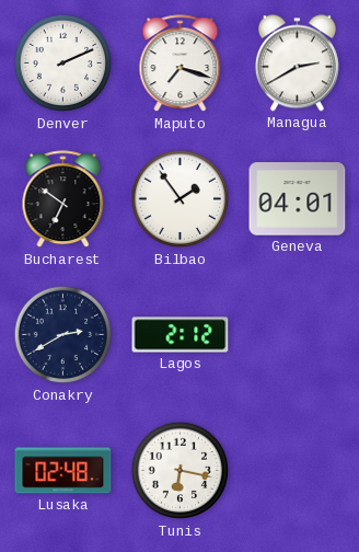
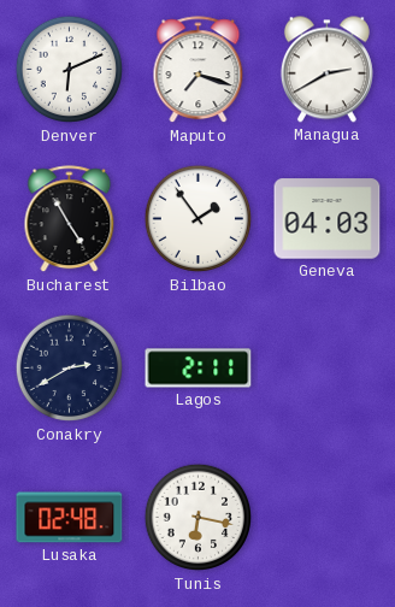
Denver: 2:11 -> 6:11
Bucharest: 6:51 -> 4:55
Geneva: 04:01 -> 04:03
Lagos: 2:12 -> 2:11
